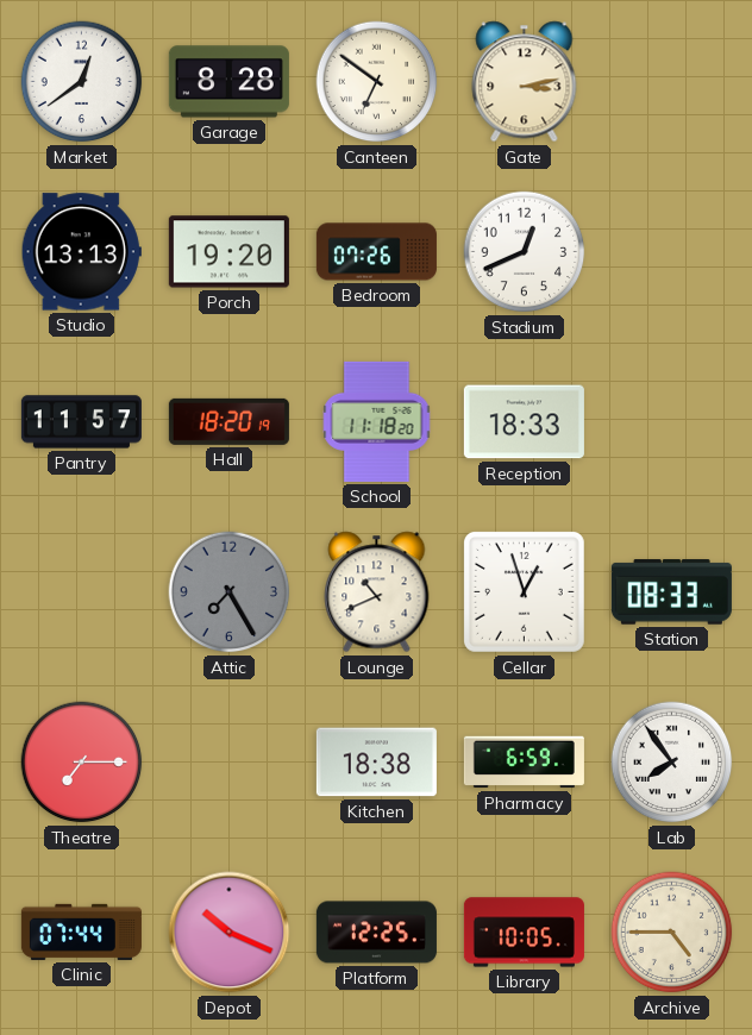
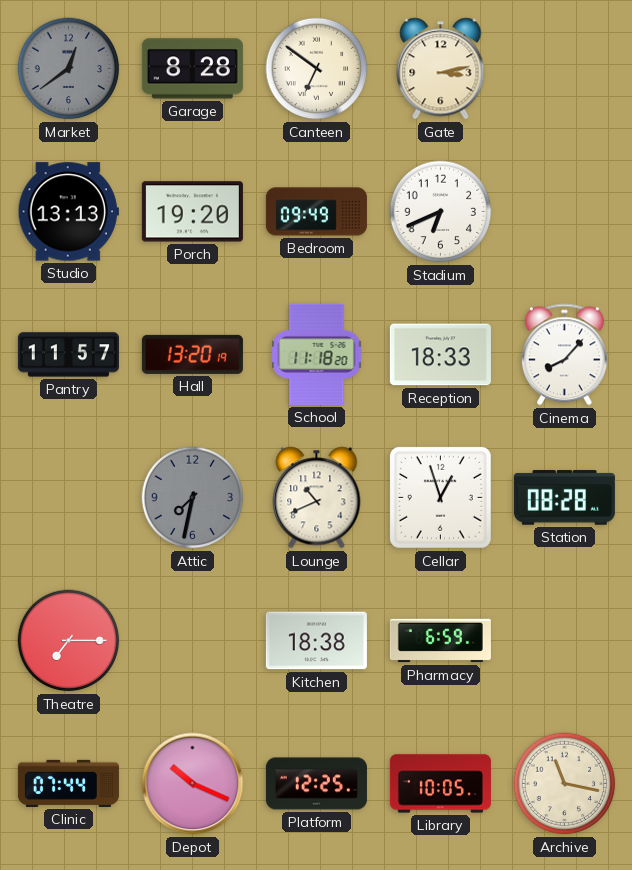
Market dial: white -> grey
Bedroom: 07:26 -> 09:49
Stadium: 12:41 -> 6:41
Hall: 18:20 -> 13:20
Cinema: none -> 8:07
Attic: 7:25 -> 7:32
Station: 08:33 -> 08:28
Lab: 7:54 -> none
Archive: 4:45 -> 11:17
